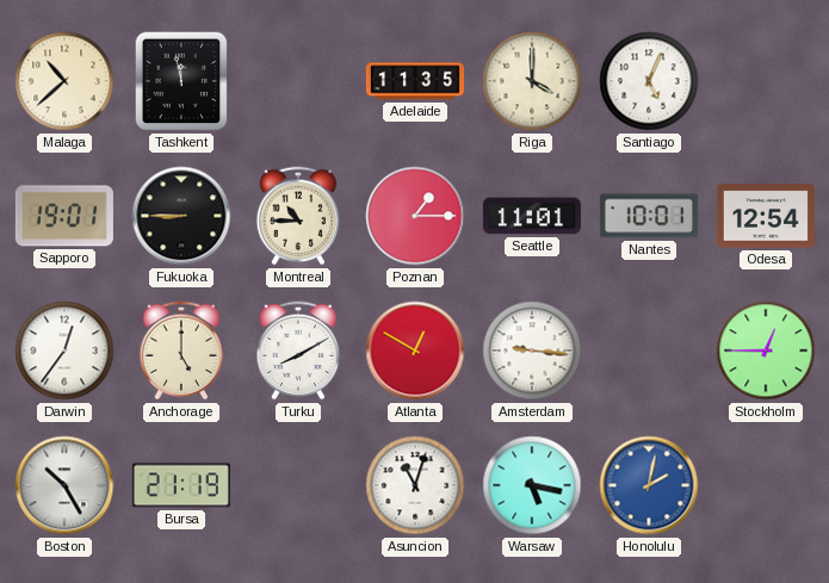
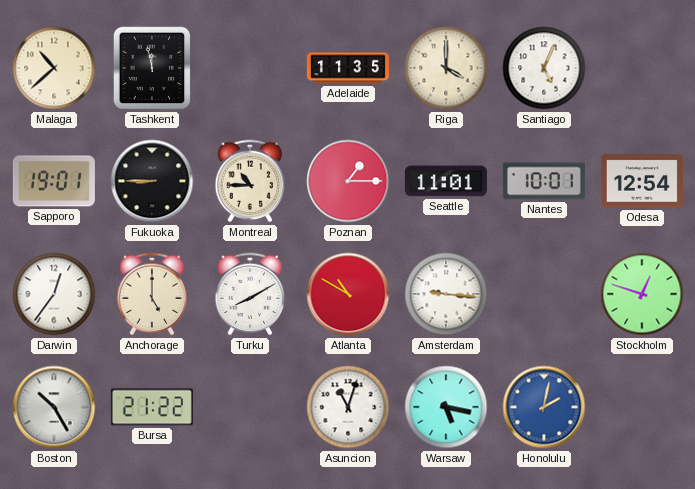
Atlanta: 12:50 -> 10:50
Stockholm: 12:45 -> 12:48
Bursa: 21:19 -> 21:22
